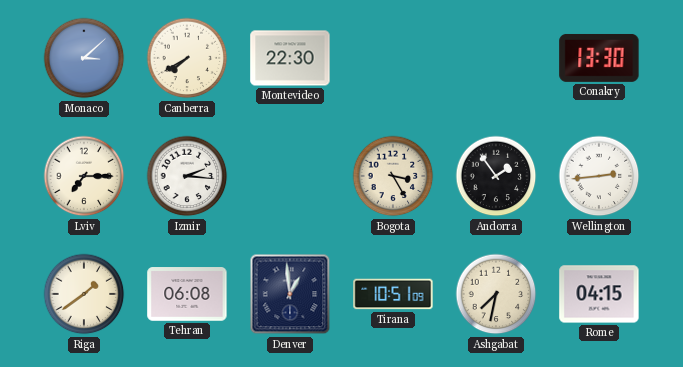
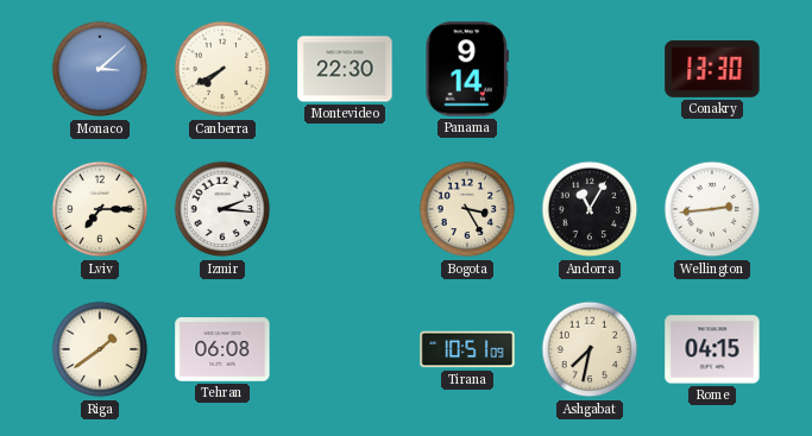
Panama: none -> 9:14
Andorra: 1:54 -> 11:05
Denver: 12:59 -> none
